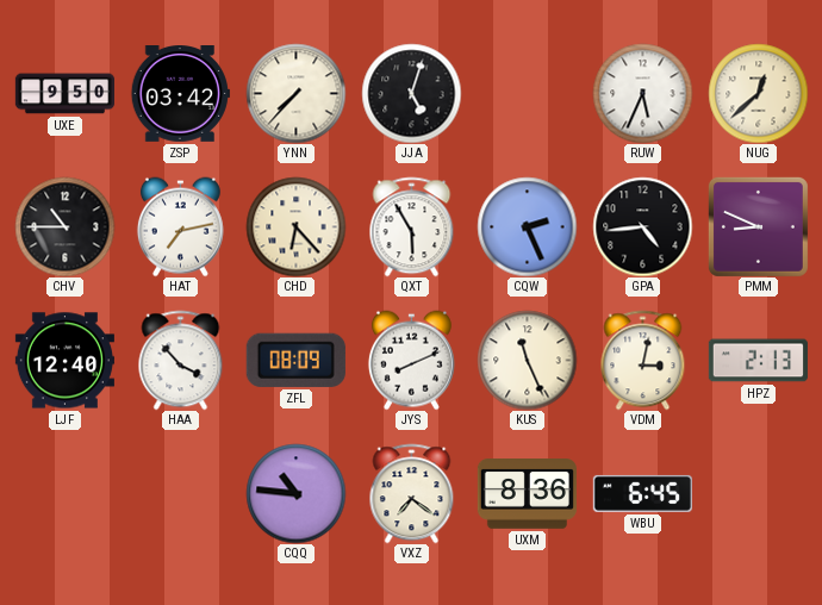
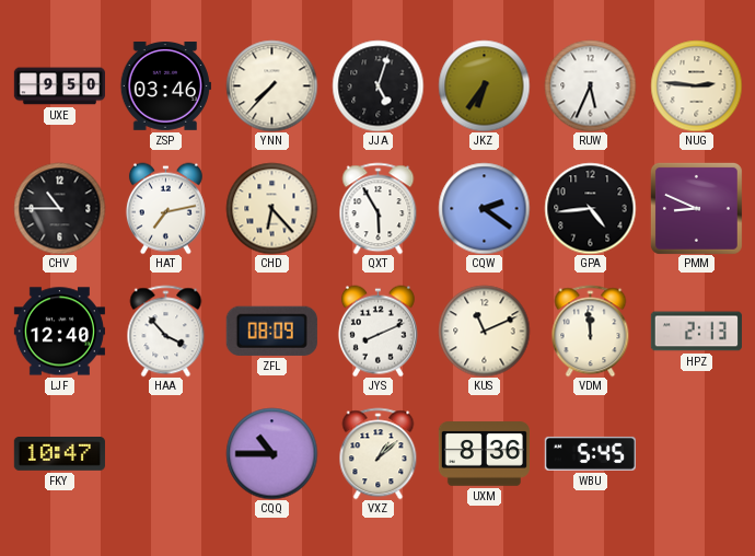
ZSP: 03:42 -> 03:46
JKZ: none -> 6:36
NUG: 12:38 -> 2:46
CQW: 2:26 -> 2:21
KUS: 11:26 -> 11:11
VDM: 3:02 -> 11:59
FKY: none -> 10:47
CQQ: 10:46 -> 10:45
VXZ: 7:21 -> 1:08
WBU: 6:45 -> 5:45
